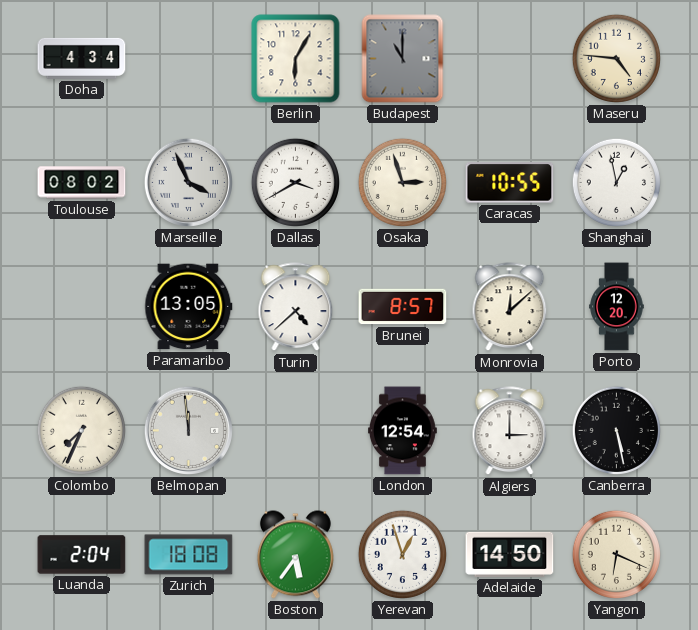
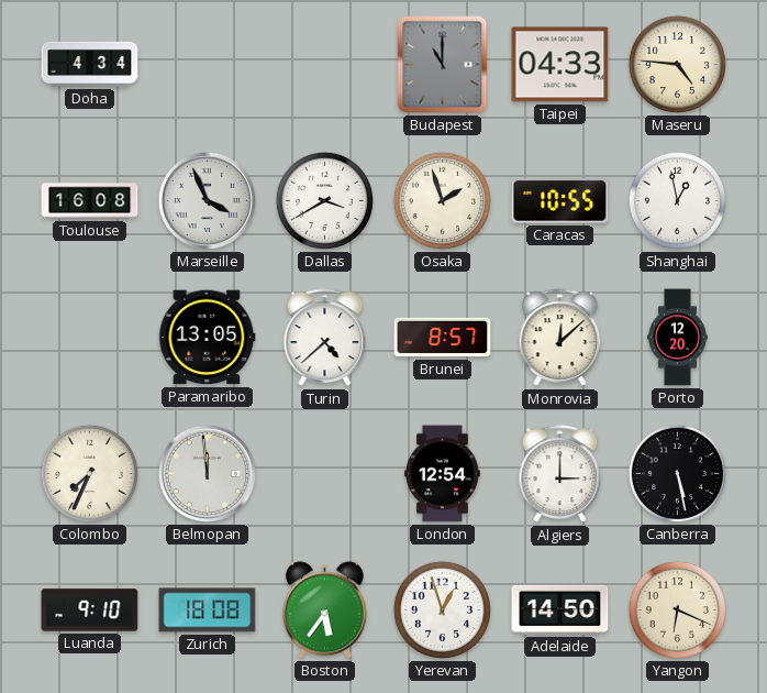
Berlin: 6:05 -> none
Taipei: none -> 04:33
Toulouse: 08:02 -> 16:08
Osaka: 2:57 -> 1:57
Luanda: 2:04 -> 9:10
